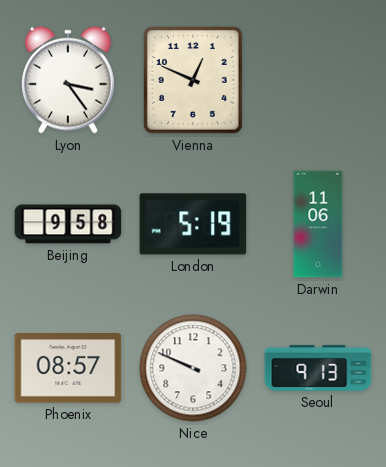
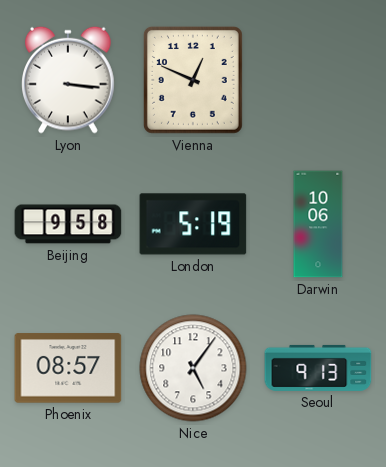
Lyon: 3:24 -> 3:16
Darwin: 11:06 -> 10:06
Nice: 9:49 -> 5:06
